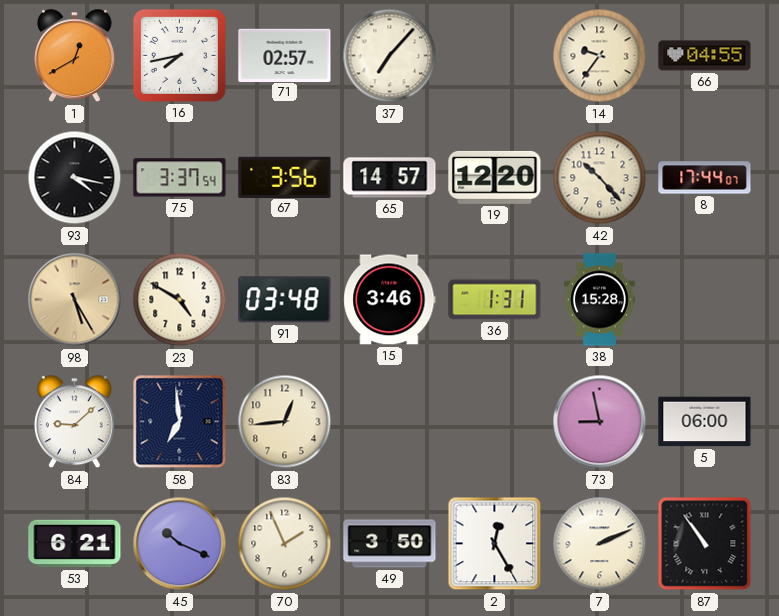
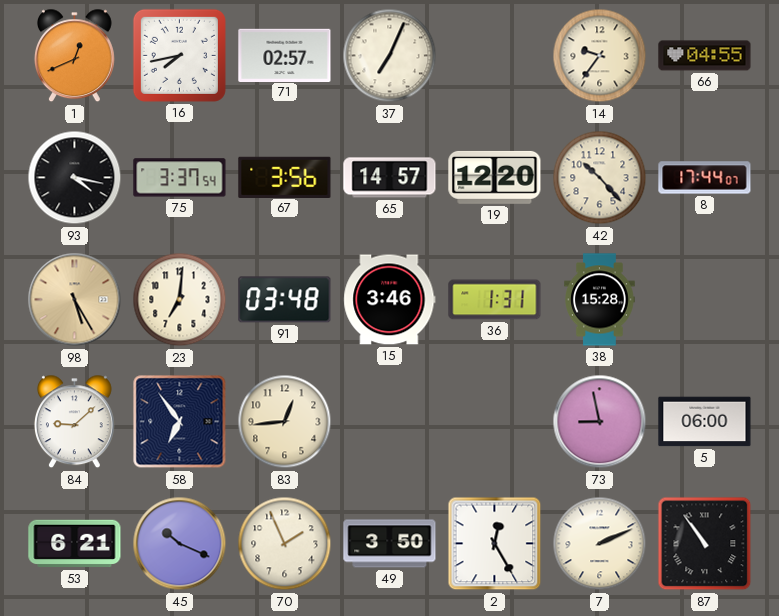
1: 12:40 -> 12:41
37: 7:07 -> 7:04
23: 4:50 -> 7:01
58: 6:59 -> 6:54
